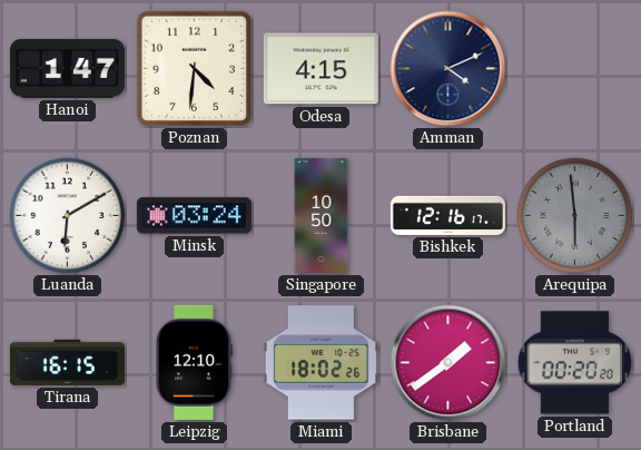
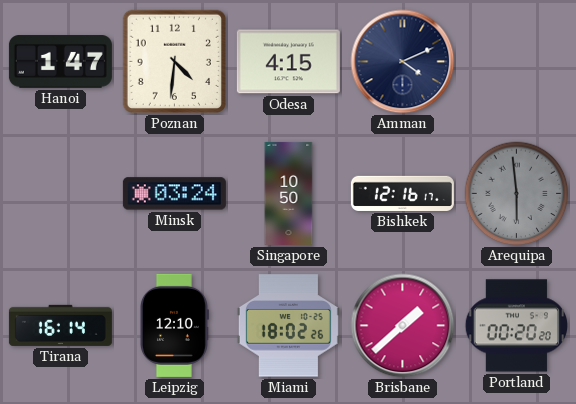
Luanda: 6:10 -> none
Tirana: 16:15 -> 16:14
Brisbane: 1:39 -> 1:38
